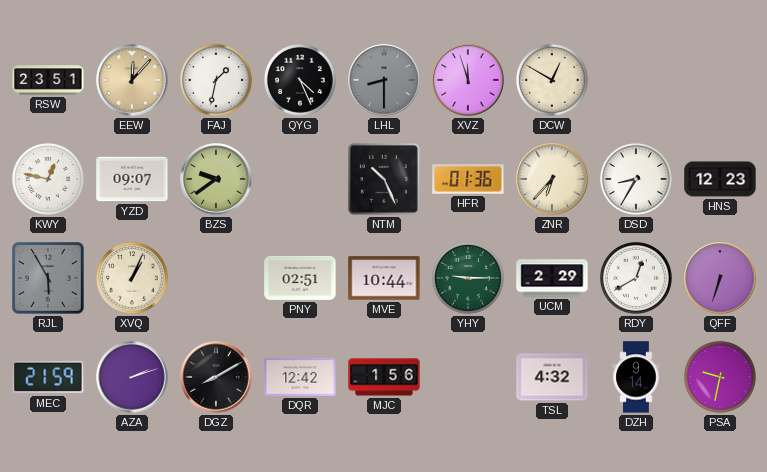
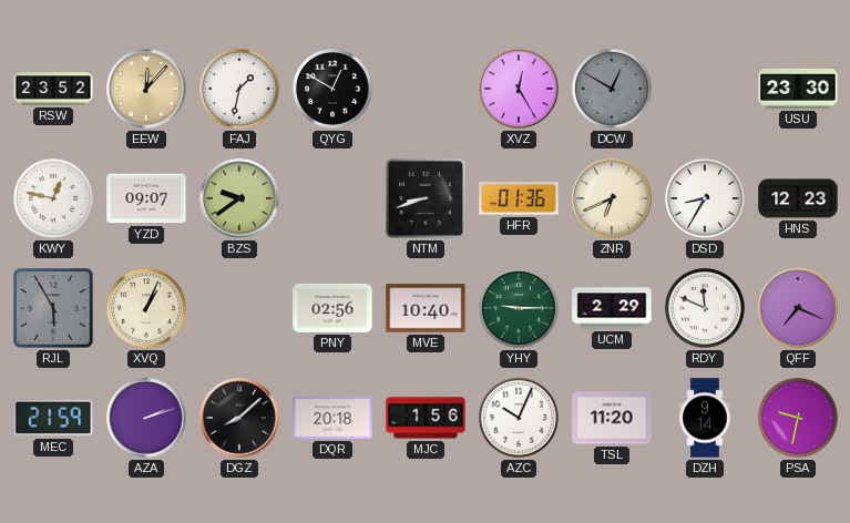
RSW: 23:51 -> 23:52
QYG: 4:26 -> 12:50
LHL: 8:30 -> none
XVZ: 11:57 -> 12:25
DCW dial: cream -> grey
USU: none -> 23:30
NTM: 10:26 -> 8:42
ZNR: 6:37 -> 6:41
PNY: 02:51 -> 02:56
MVE: 10:44 -> 10:40
RDY: 12:40 -> 11:49
QFF: 6:33 -> 7:19
DGZ: 8:10 -> 8:08
DQR: 12:42 -> 20:18
AZC: none -> 10:04
TSL: 4:32 -> 11:20
